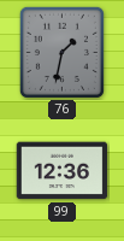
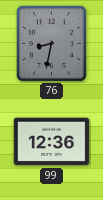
76: 1:32 -> 8:32
